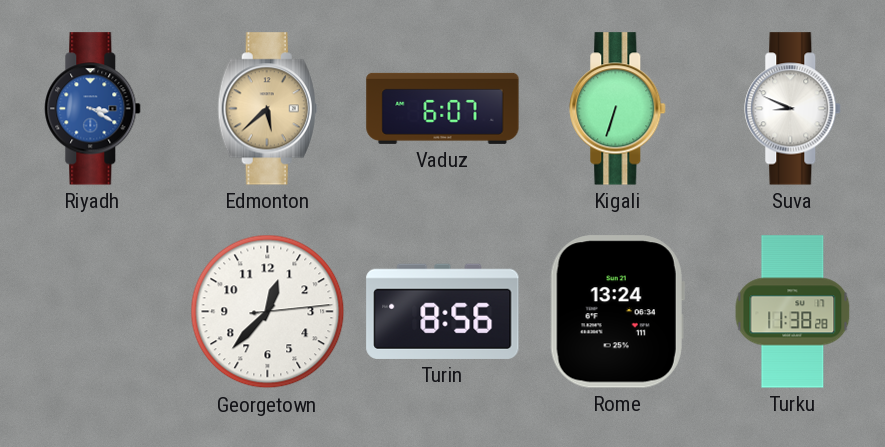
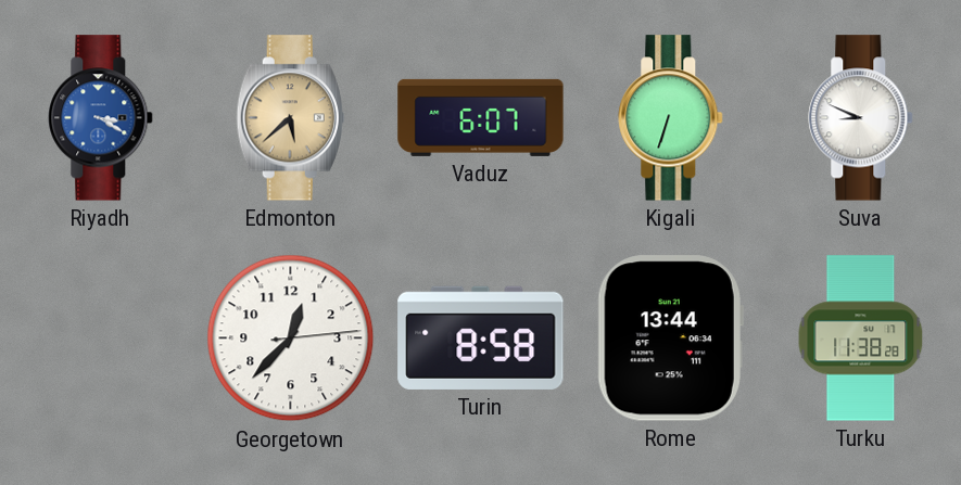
Turin: 8:56 -> 8:58
Rome: 13:24 -> 13:44
